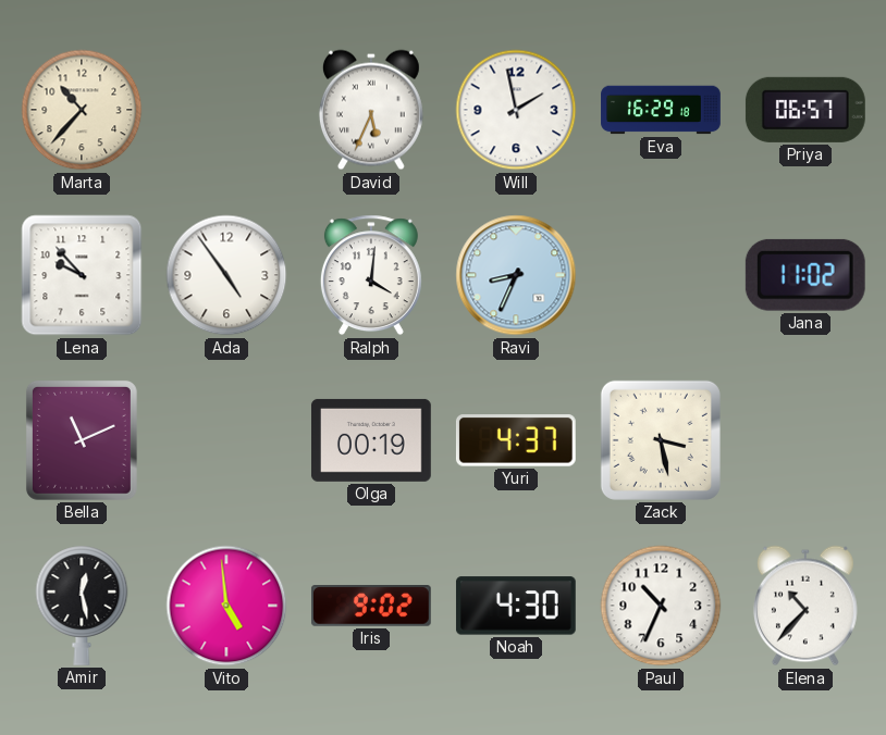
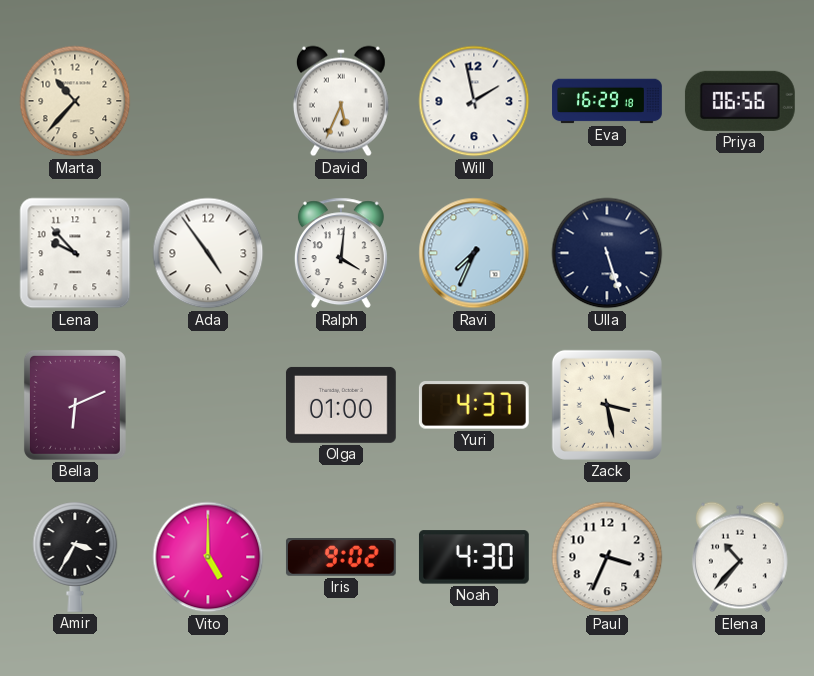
Priya: 06:57 -> 06:56
Ravi: 8:34 -> 7:34
Ulla: none -> 5:27
Jana: 11:02 -> none
Bella: 11:11 -> 6:11
Olga: 00:19 -> 01:00
Amir: 12:28 -> 3:35
Vito: 4:59 -> 5:00
Paul: 10:34 -> 3:34
